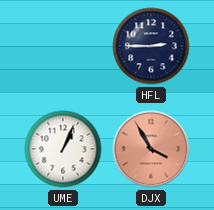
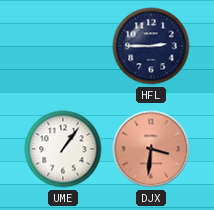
UME: 1:04 -> 1:06
DJX: 3:55 -> 3:31
